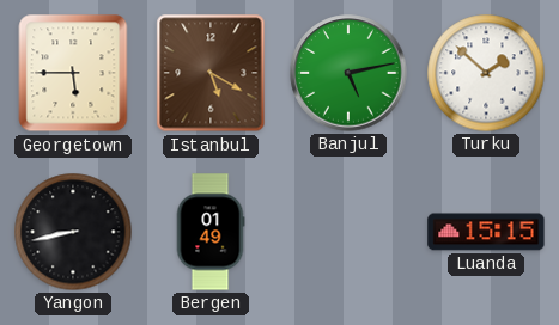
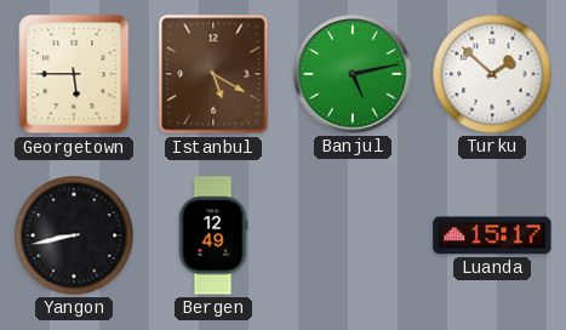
Bergen: 01:49 -> 12:49
Luanda: 15:15 -> 15:17
